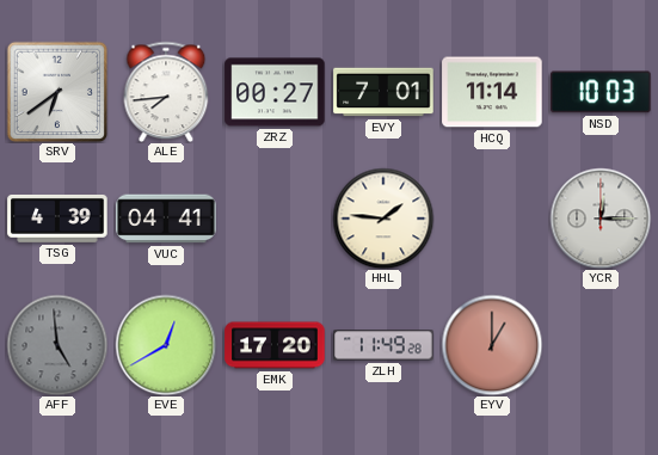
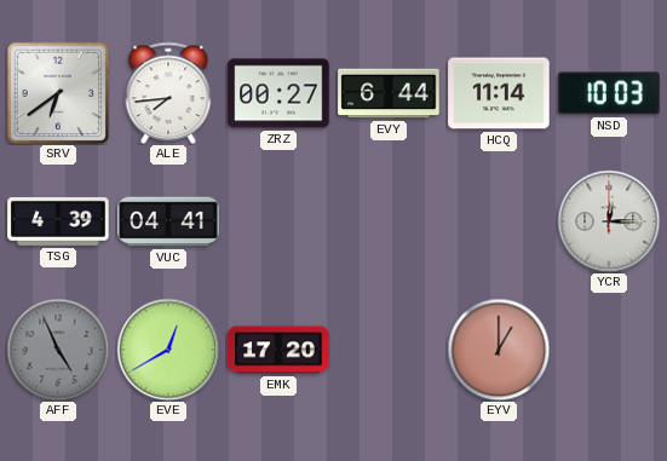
EVY: 7:01 -> 6:44
HHL: 1:46 -> none
AFF: 4:59 -> 4:56
ZLH: 11:49 -> none
